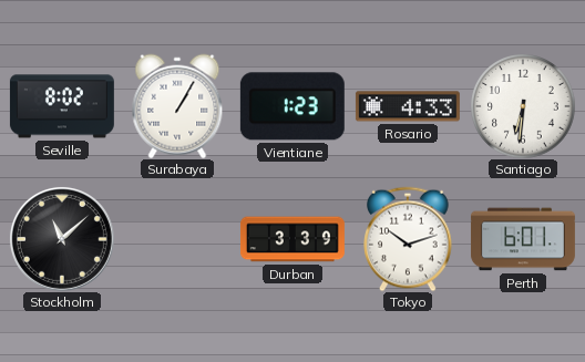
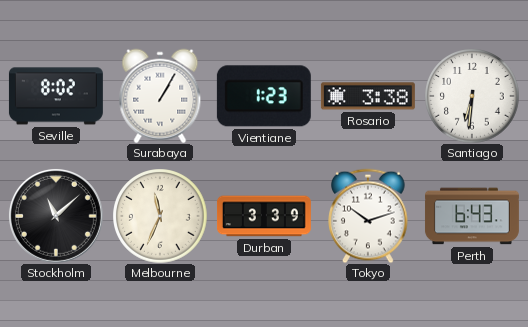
Rosario: 4:33 -> 3:38
Melbourne: none -> 11:34
Perth: 6:01 -> 6:43
